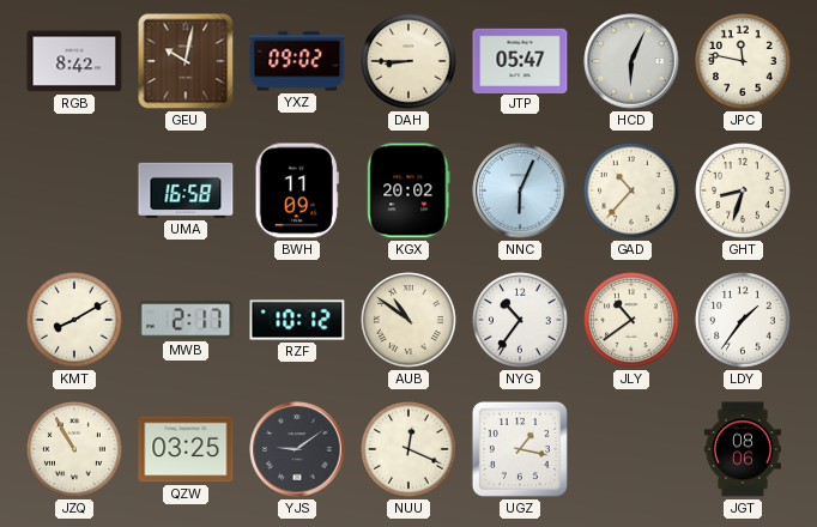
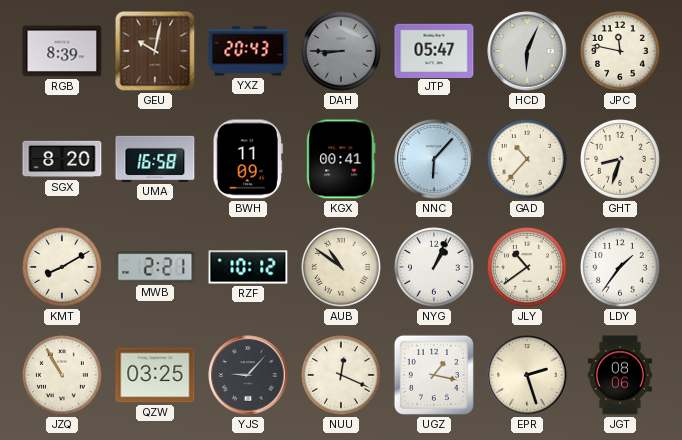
RGB: 8:42 -> 8:39
YXZ: 09:02 -> 20:43
DAH dial: cream -> grey
SGX: none -> 8:20
KGX: 20:02 -> 00:41
NNC: 6:04 -> 6:07
MWB: 2:17 -> 2:21
NYG: 10:36 -> 1:04
YJS: 9:09 -> 9:07
EPR: none -> 2:27
